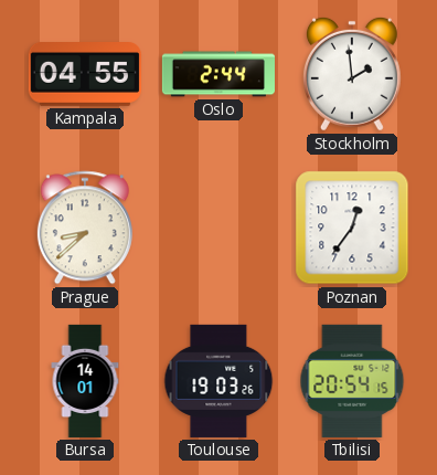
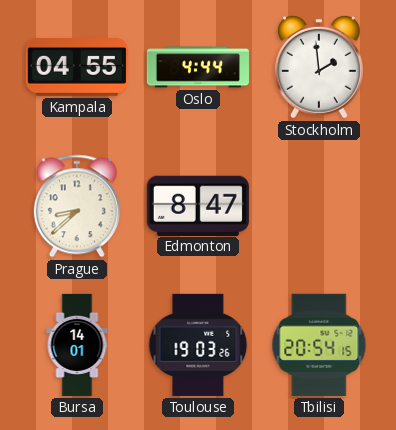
Oslo: 2:44 -> 4:44
Edmonton: none -> 8:47
Poznan: 12:36 -> none
